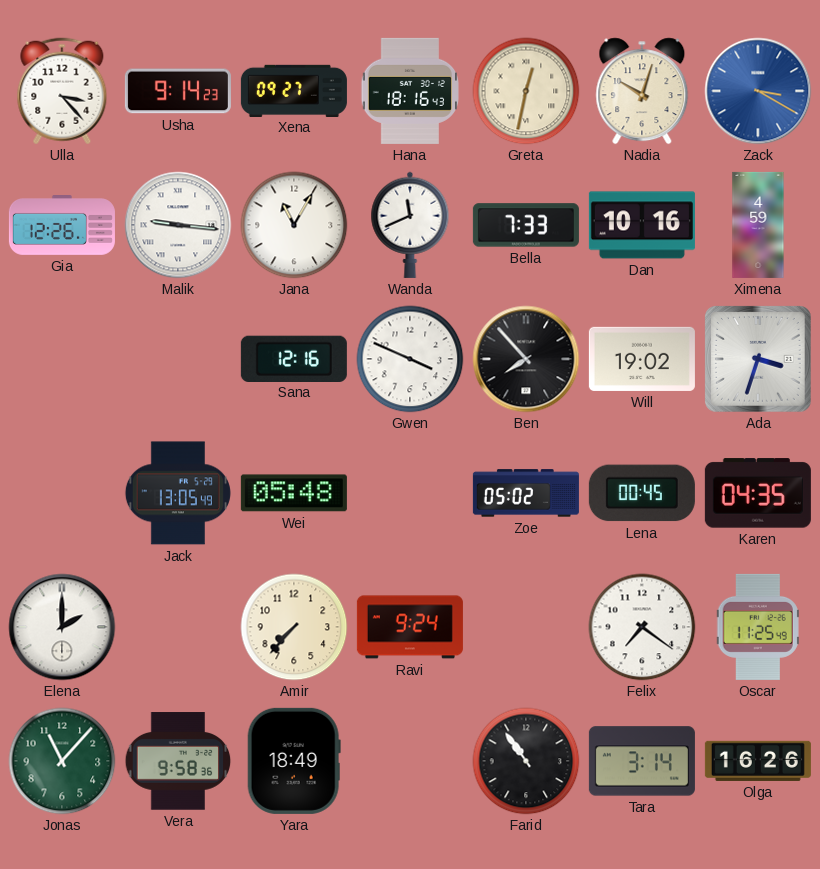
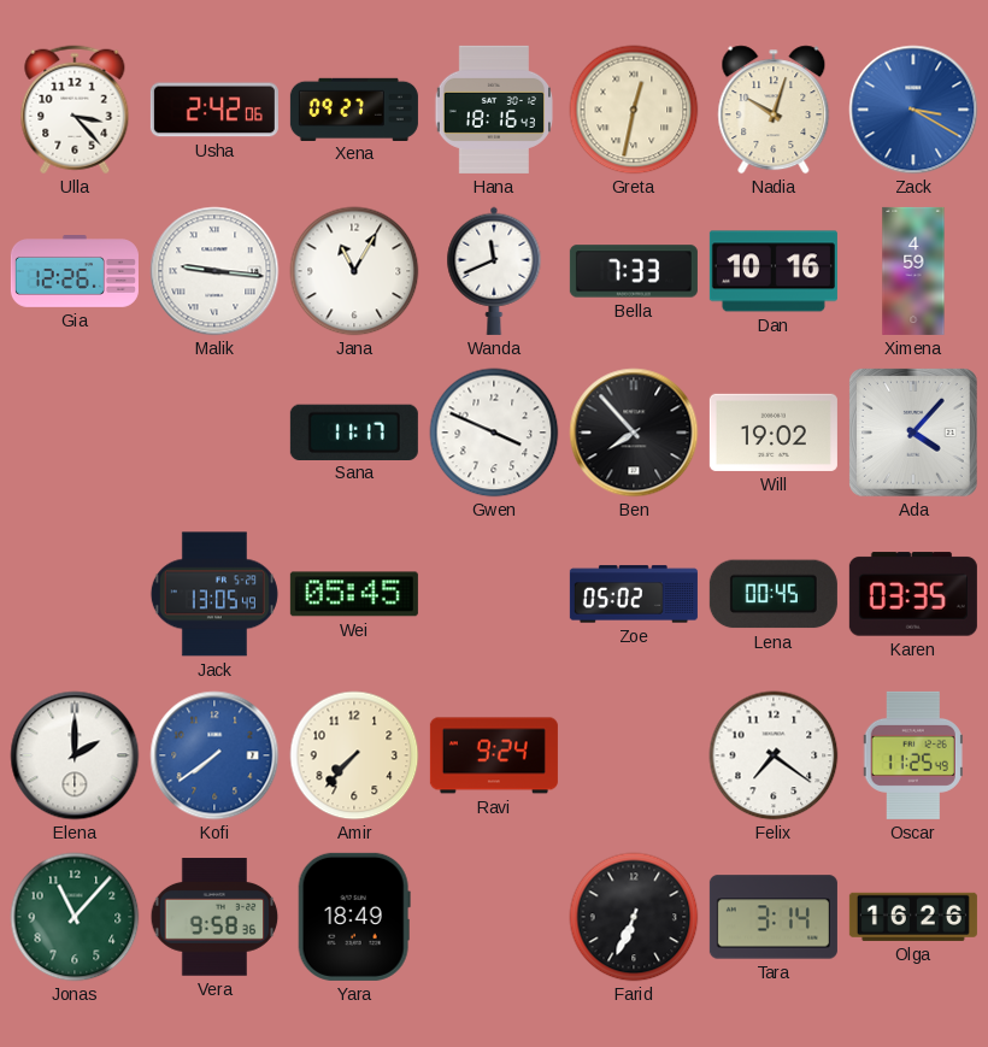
Usha: 9:14 -> 2:42
Sana: 12:16 -> 11:17
Ada: 3:33 -> 4:07
Wei: 05:48 -> 05:45
Karen: 04:35 -> 03:35
Kofi: none -> 7:39
Farid: 10:54 -> 6:34
